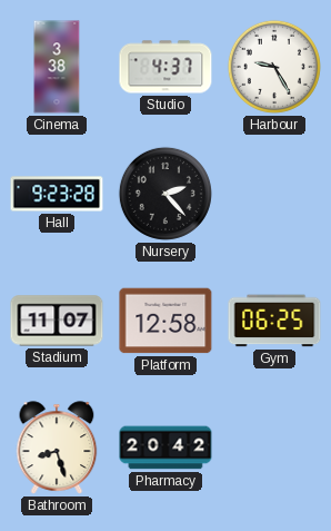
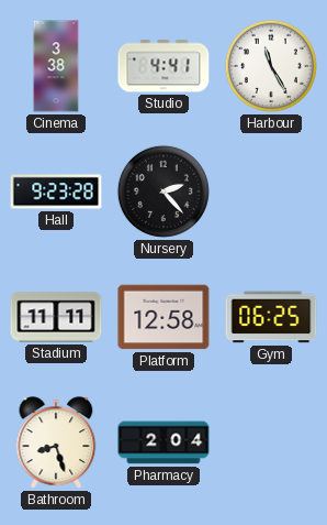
Studio: 4:37 -> 4:41
Harbour: 9:25 -> 11:25
Stadium: 11:07 -> 11:11
Pharmacy: 20:42 -> 2:04
